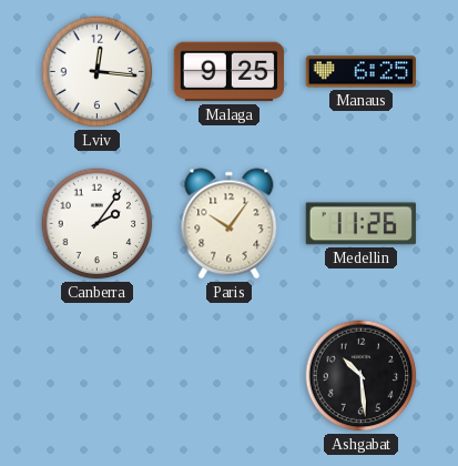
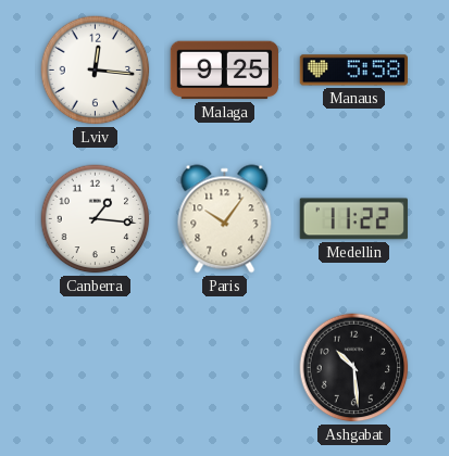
Manaus: 6:25 -> 5:58
Canberra: 2:06 -> 1:16
Medellin: 11:26 -> 11:22
